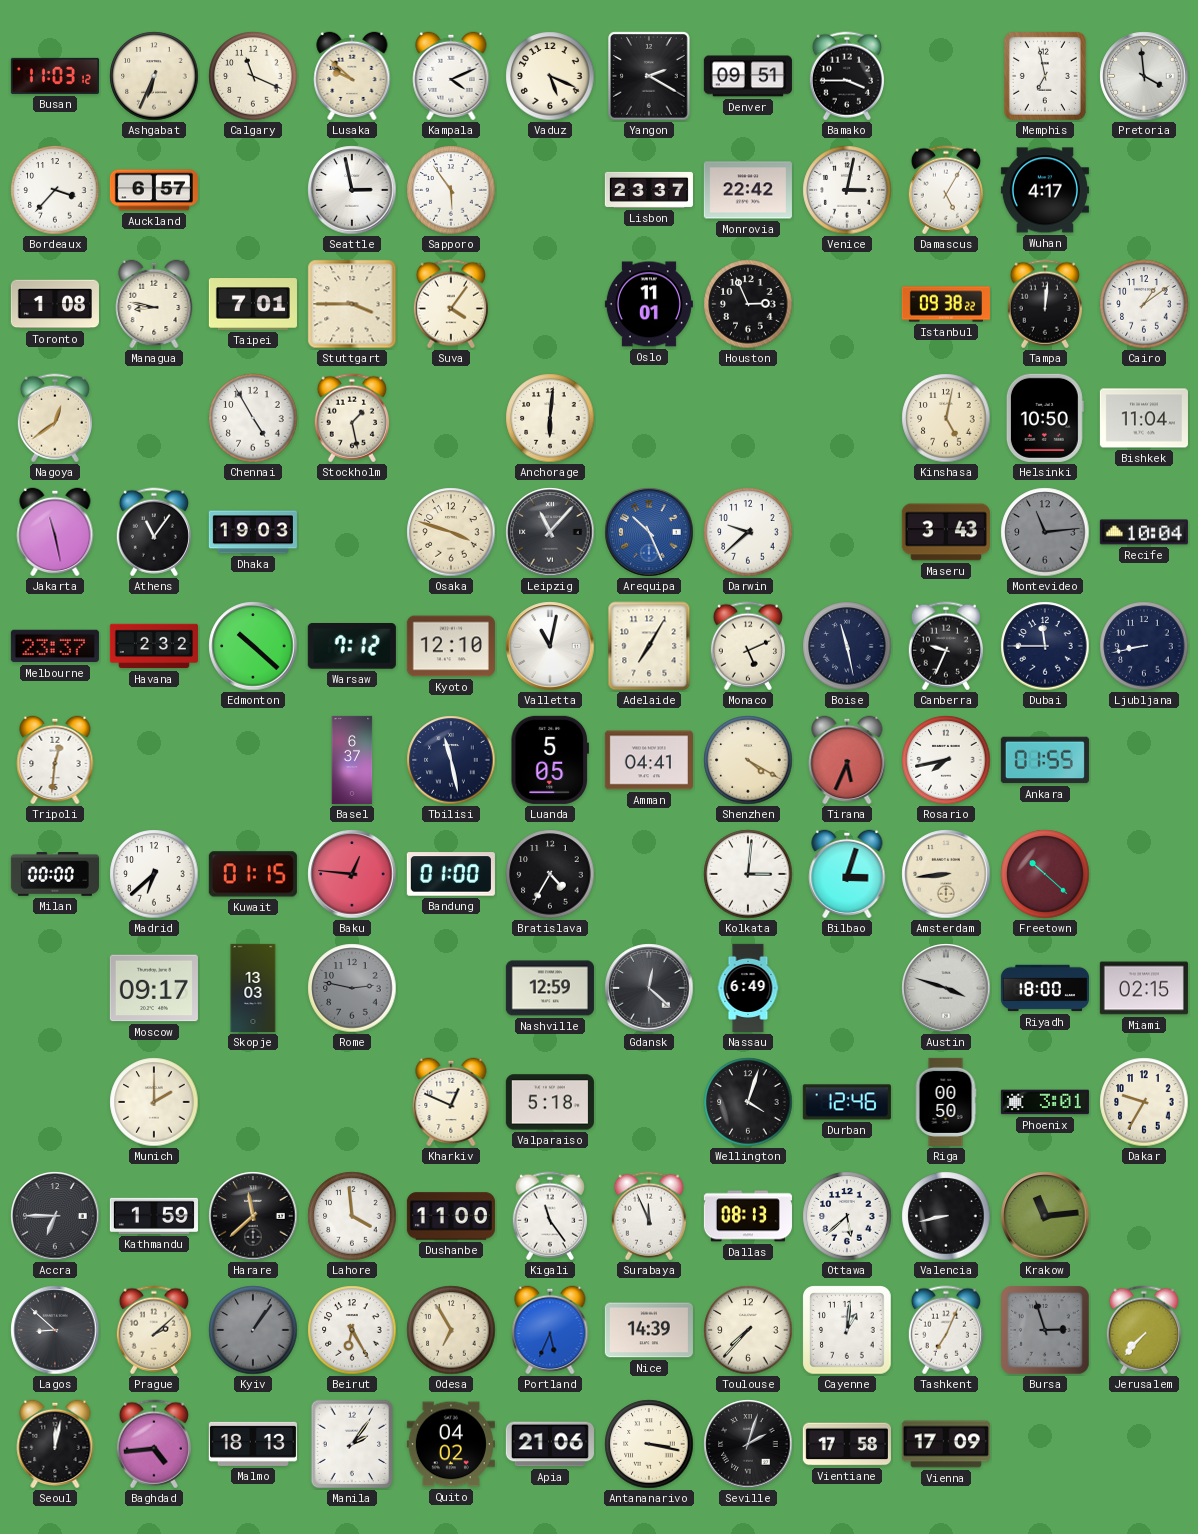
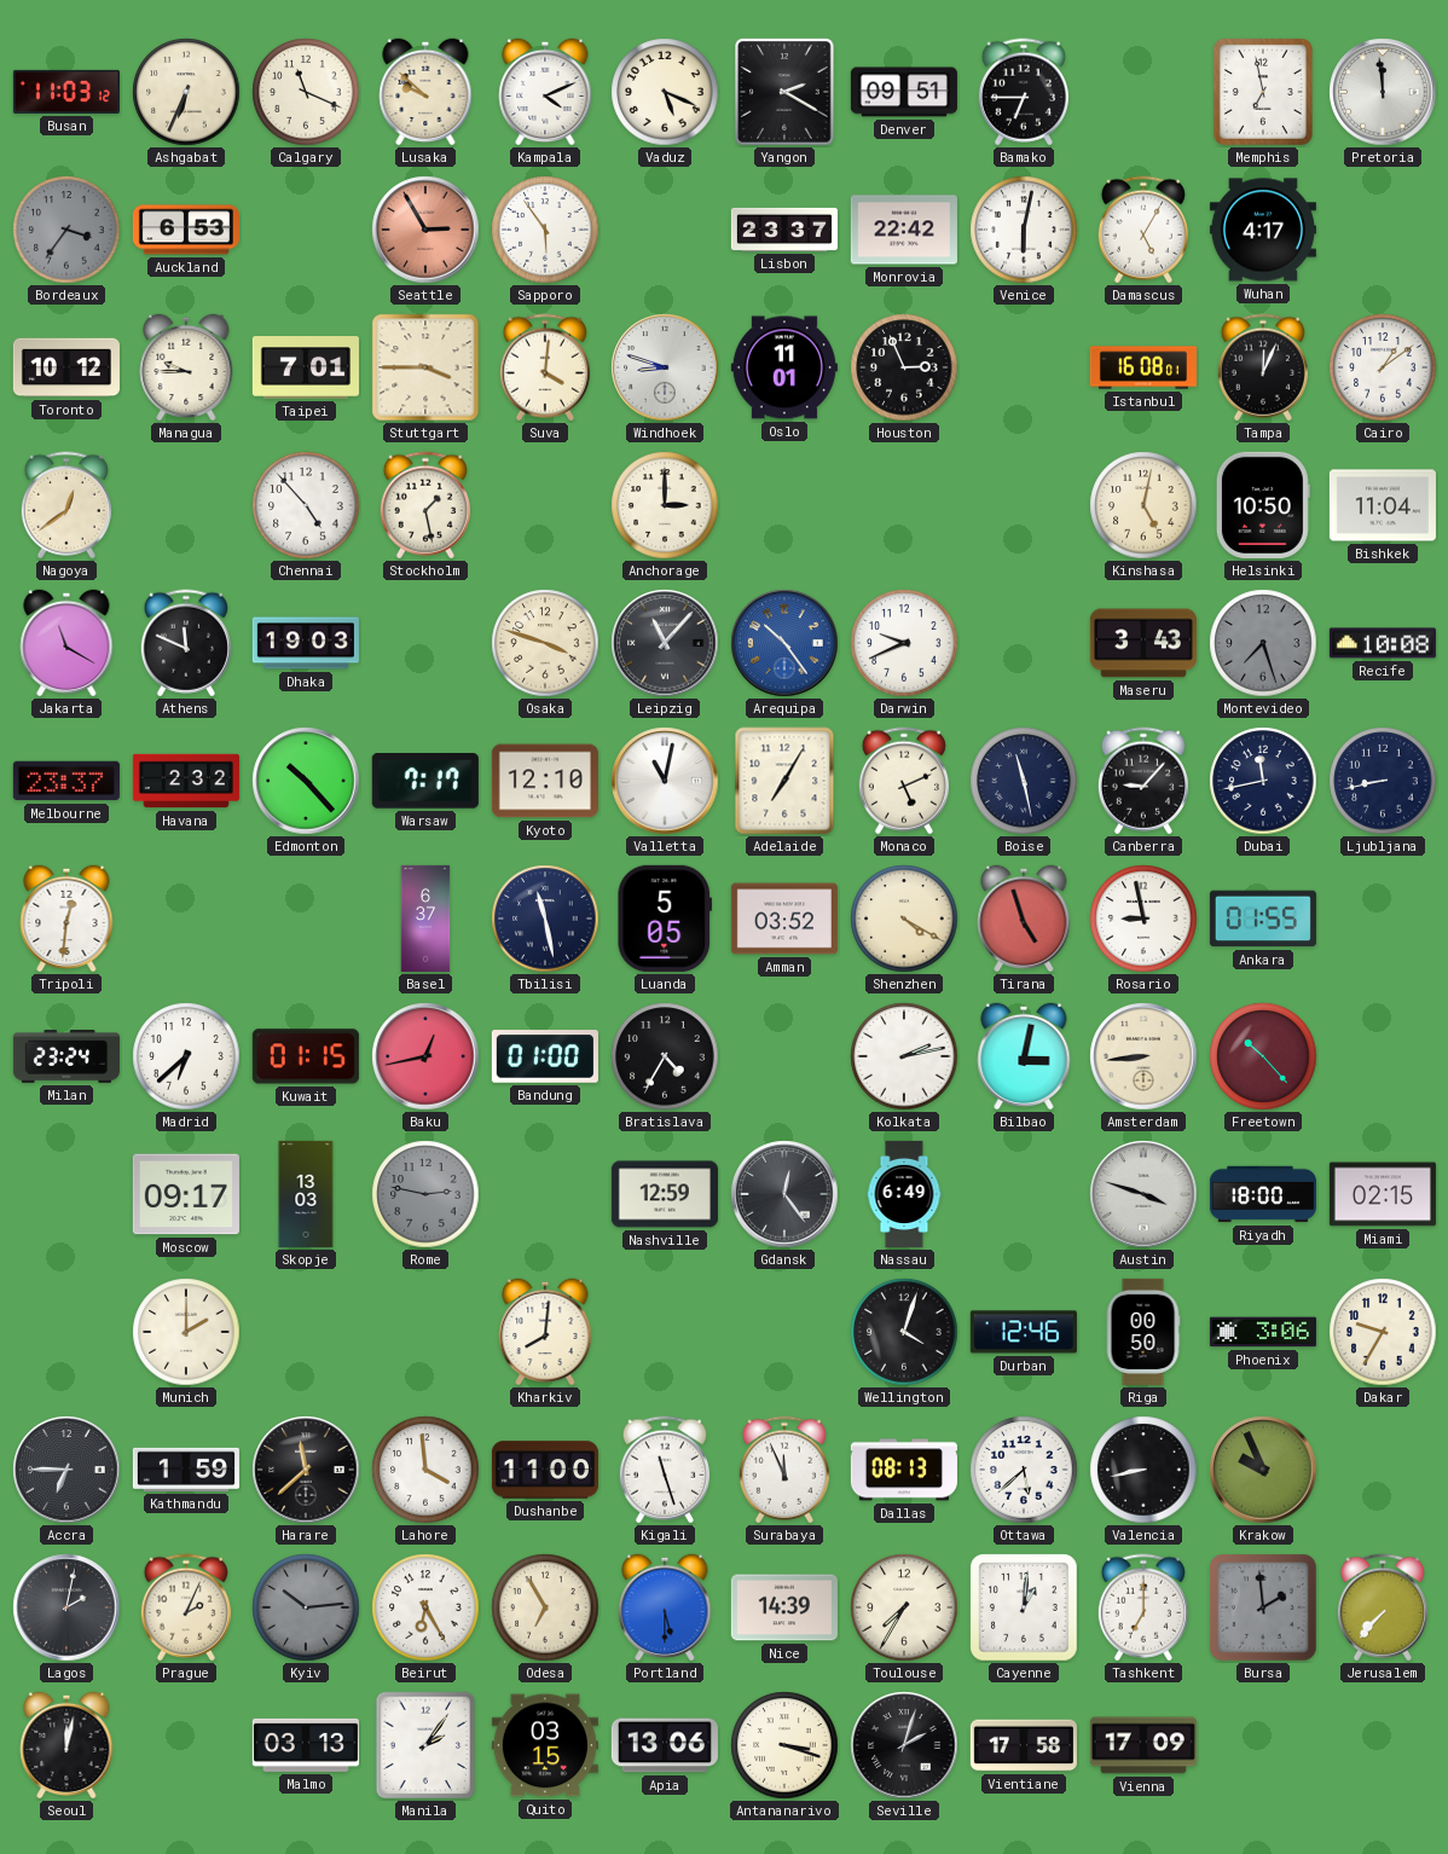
Bamako: 3:45 -> 6:45
Pretoria: 3:59 -> 11:59
Bordeaux: 3:37 -> 3:36
Bordeaux dial: white -> grey
Auckland: 6:57 -> 6:53
Seattle: 2:58 -> 2:55
Seattle dial: white -> salmon
Venice: 3:02 -> 6:02
Toronto: 1:08 -> 10:12
Managua: 8:47 -> 9:45
Suva: 4:06 -> 4:01
Windhoek: none -> 8:48
Istanbul: 09:38 -> 16:08
Tampa: 12:01 -> 12:04
Chennai: 4:55 -> 4:53
Anchorage: 6:01 -> 3:00
Jakarta: 11:28 -> 11:20
Athens: 11:06 -> 11:49
Arequipa: 10:26 -> 10:24
Darwin: 9:38 -> 9:41
Montevideo: 11:14 -> 7:27
Recife: 10:04 -> 10:08
Edmonton: 10:22 -> 10:23
Warsaw: 7:12 -> 7:17
Canberra: 9:34 -> 9:07
Dubai: 11:45 -> 11:43
Amman: 04:41 -> 03:52
Tirana: 5:34 -> 4:57
Rosario: 7:43 -> 8:58
Milan: 00:00 -> 23:24
Baku: 12:46 -> 12:43
Kolkata: 3:01 -> 2:13
Bilbao: 3:03 -> 3:02
Freetown: 10:22 -> 10:23
Gdansk: 12:22 -> 12:24
Kharkiv: 12:49 -> 8:01
Valparaiso: 5:18 -> none
Phoenix: 3:01 -> 3:06
Kigali: 11:24 -> 11:27
Krakow: 11:14 -> 9:56
Lagos: 8:52 -> 2:02
Prague: 2:08 -> 2:04
Kyiv: 1:06 -> 10:14
Portland: 5:34 -> 5:30
Toulouse: 7:37 -> 7:35
Tashkent: 7:04 -> 7:00
Bursa: 2:57 -> 1:59
Baghdad: 4:44 -> none
Malmo: 18:13 -> 03:13
Quito: 04:02 -> 03:15
Apia: 21:06 -> 13:06
Antananarivo: 3:17 -> 3:18
